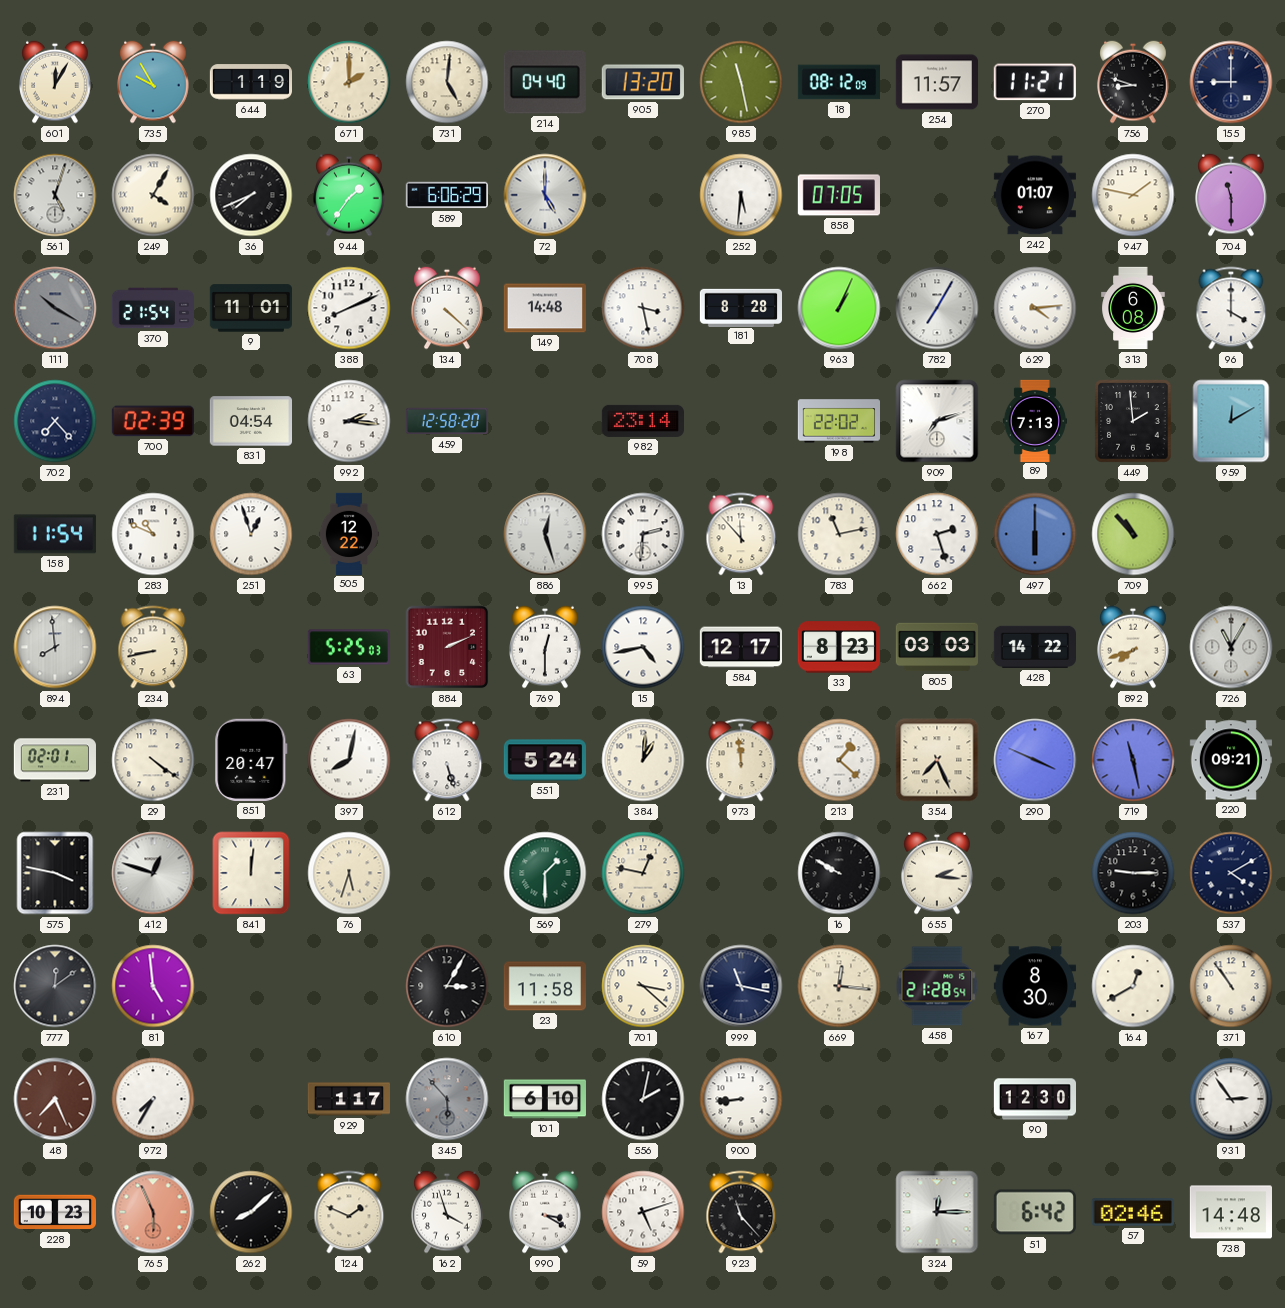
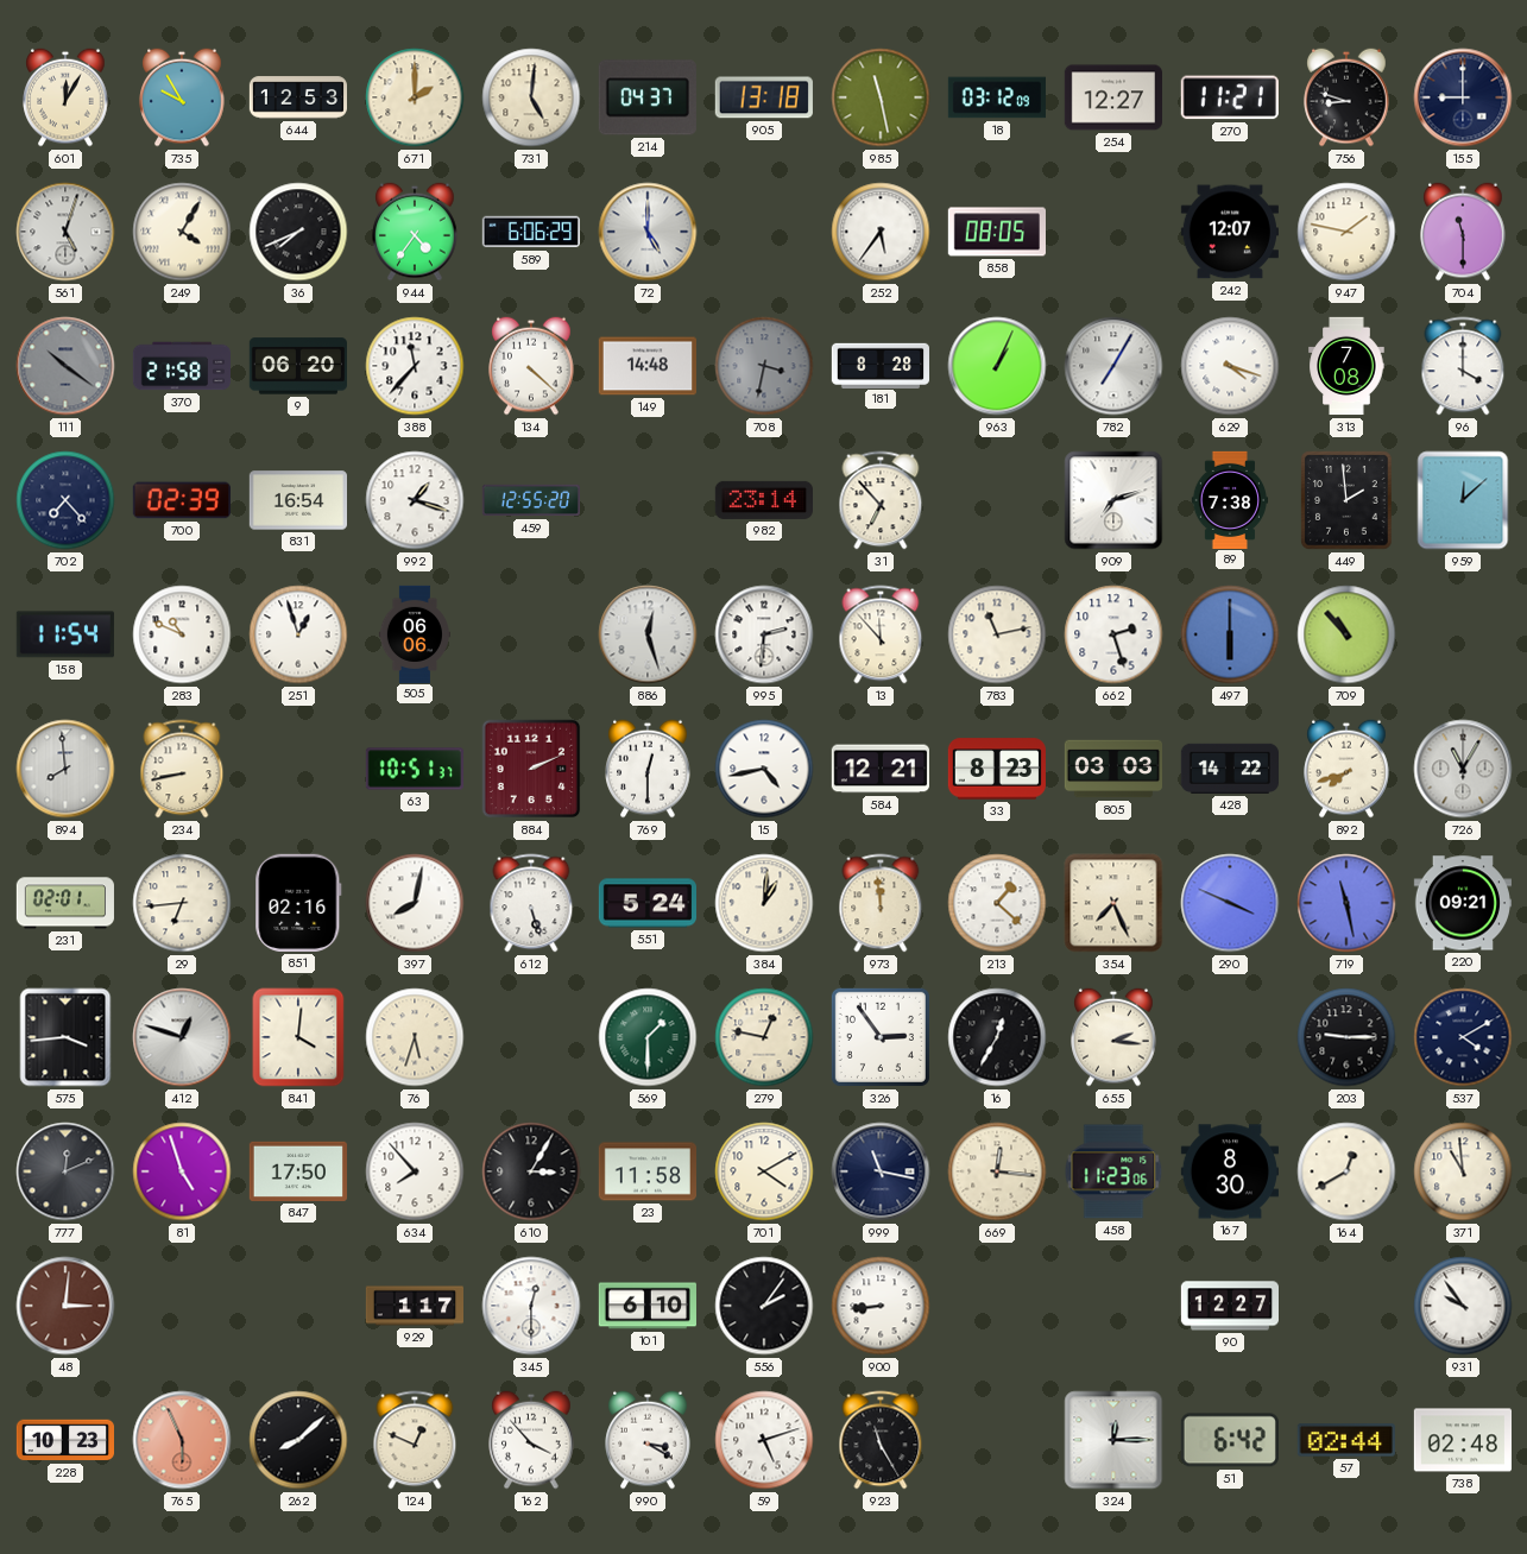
644: 1:19 -> 12:53
214: 04:40 -> 04:37
905: 13:20 -> 13:18
18: 08:12 -> 03:12
254: 11:57 -> 12:27
944: 1:36 -> 4:36
252: 5:31 -> 5:36
858: 07:05 -> 08:05
242: 01:07 -> 12:07
111: 10:20 -> 10:21
370: 21:54 -> 21:58
9: 11:01 -> 06:20
388: 8:11 -> 11:37
708: 3:28 -> 3:32
708 dial: white -> grey
629: 4:14 -> 4:18
313: 6:08 -> 7:08
831: 04:54 -> 16:54
992: 2:16 -> 1:18
459: 12:58 -> 12:55
31: none -> 6:53
198: 22:02 -> none
89: 7:13 -> 7:38
959: 12:10 -> 12:08
505: 12:22 -> 06:06
63: 5:25 -> 10:51
584: 12:17 -> 12:21
29: 4:21 -> 6:44
851: 20:47 -> 02:16
575: 3:47 -> 3:44
841: 12:01 -> 4:01
326: none -> 2:54
16: 9:50 -> 12:35
777: 12:09 -> 12:11
81: 4:59 -> 4:57
847: none -> 17:50
634: none -> 7:53
701: 3:22 -> 4:10
458: 21:28 -> 11:23
371: 10:54 -> 10:59
48: 7:26 -> 3:01
972: 7:35 -> none
345: 5:53 -> 12:30
345 dial: grey -> white
556: 2:02 -> 2:06
90: 12:30 -> 12:27
931: 2:54 -> 9:54
124: 1:49 -> 12:49
162: 3:57 -> 3:53
923: 11:23 -> 11:25
57: 02:46 -> 02:44
738: 14:48 -> 02:48
